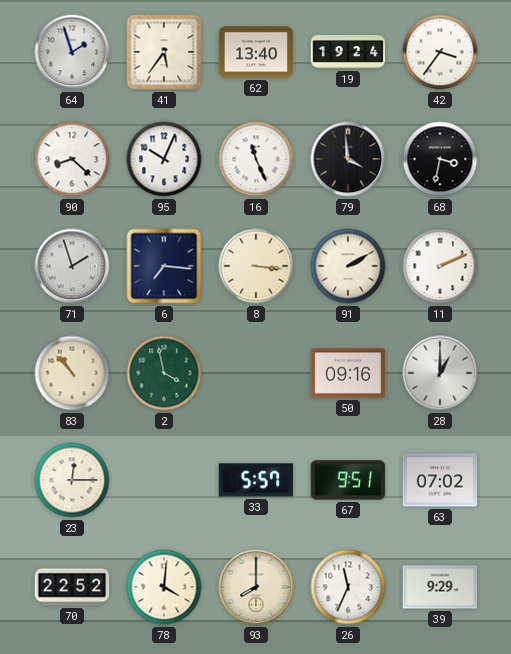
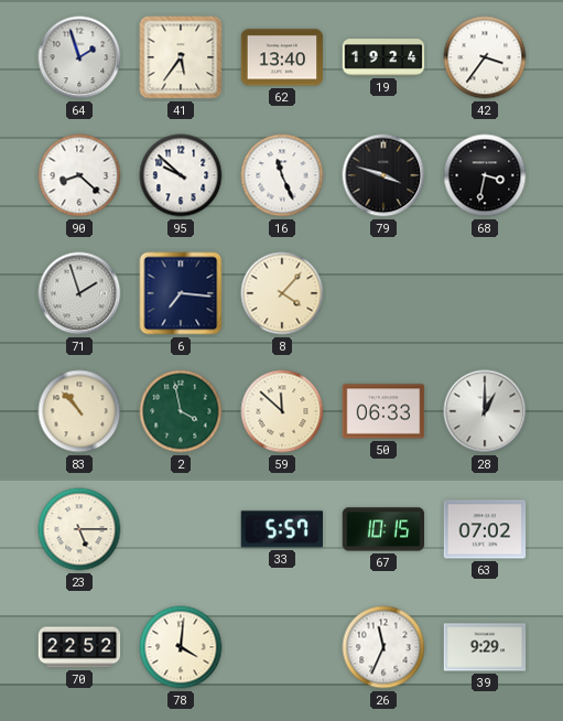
95: 10:04 -> 9:52
79: 3:59 -> 3:48
8: 3:16 -> 4:07
91: 2:10 -> none
11: 2:11 -> none
59: none -> 11:52
50: 09:16 -> 06:33
23: 12:15 -> 5:15
67: 9:51 -> 10:15
93: 8:00 -> none
